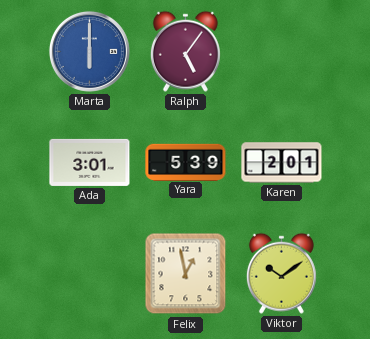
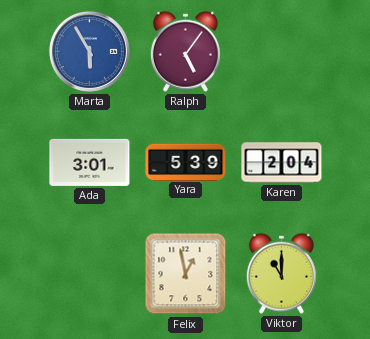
Marta: 6:00 -> 5:55
Karen: 2:01 -> 2:04
Viktor: 10:09 -> 11:00
